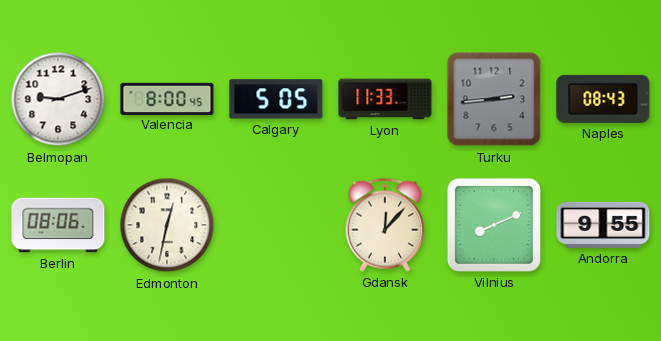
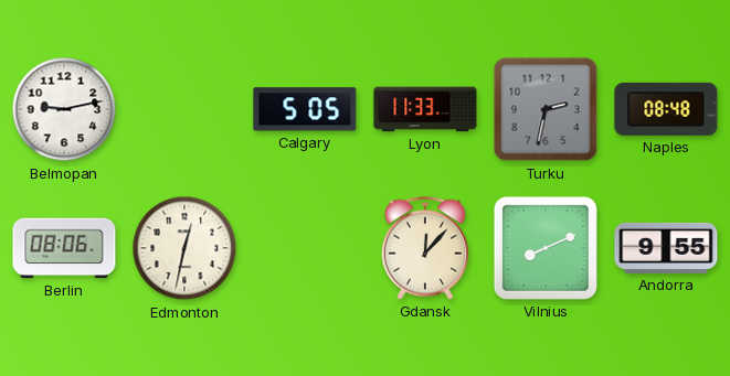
Belmopan: 9:12 -> 9:13
Valencia: 8:00 -> none
Turku: 2:44 -> 2:32
Naples: 08:43 -> 08:48
